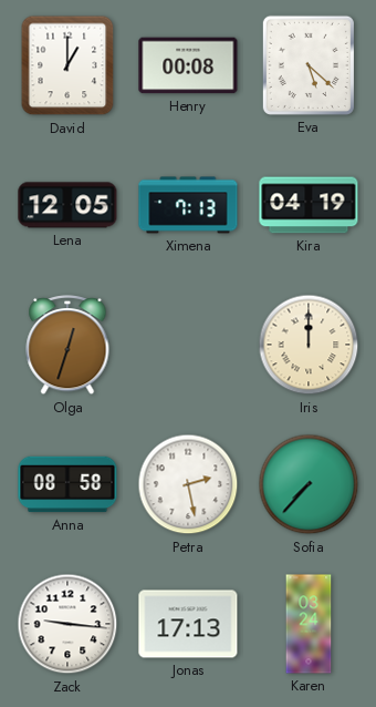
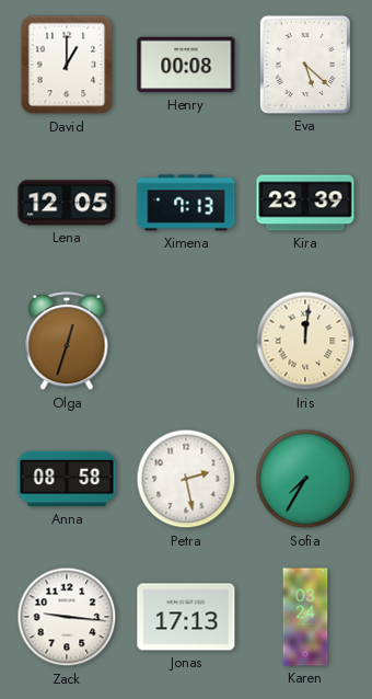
Kira: 04:19 -> 23:39
Iris: 12:00 -> 12:01
Sofia: 7:37 -> 7:35
